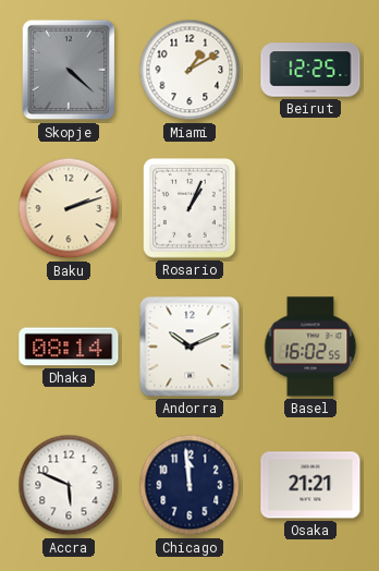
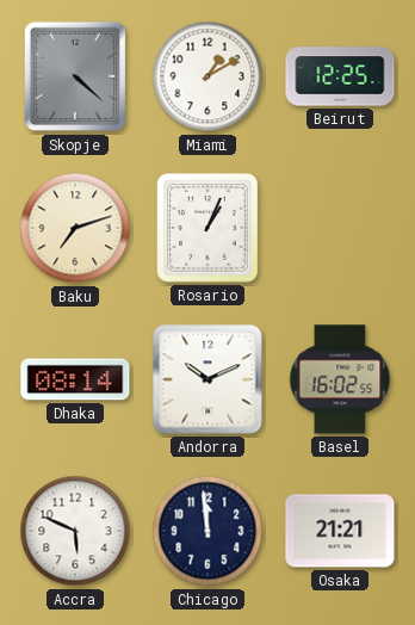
Baku: 2:12 -> 7:12
